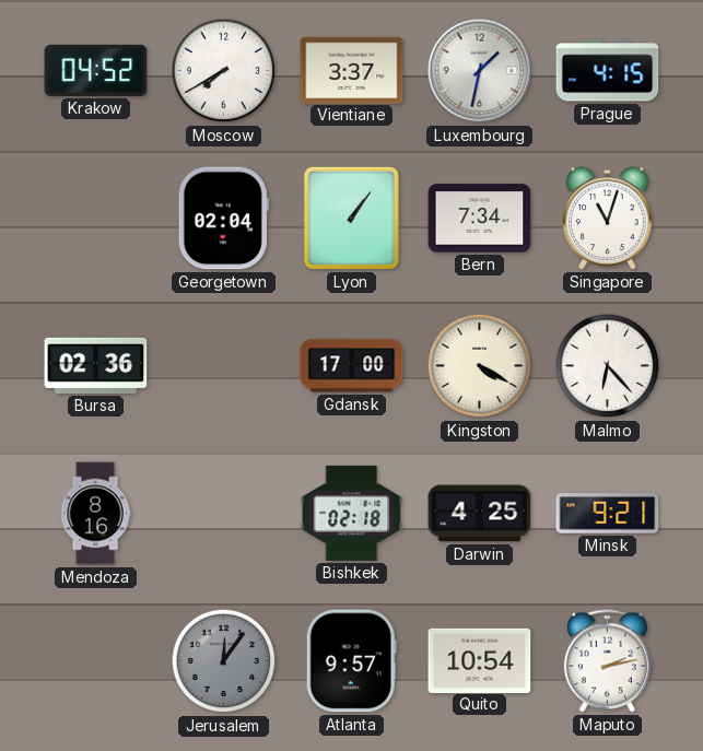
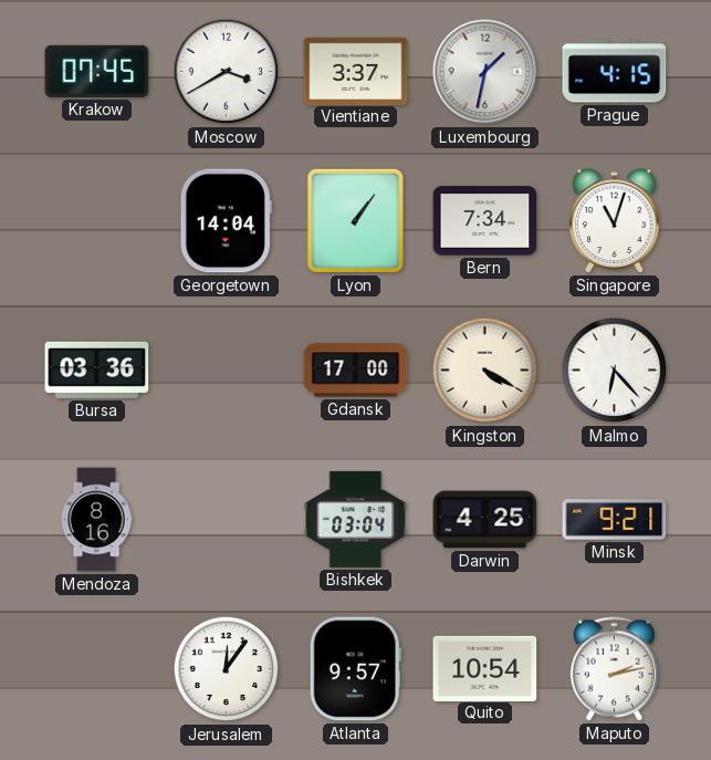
Krakow: 04:52 -> 07:45
Moscow: 7:40 -> 3:40
Georgetown: 02:04 -> 14:04
Bursa: 02:36 -> 03:36
Bishkek: 02:18 -> 03:04
Jerusalem dial: grey -> white
